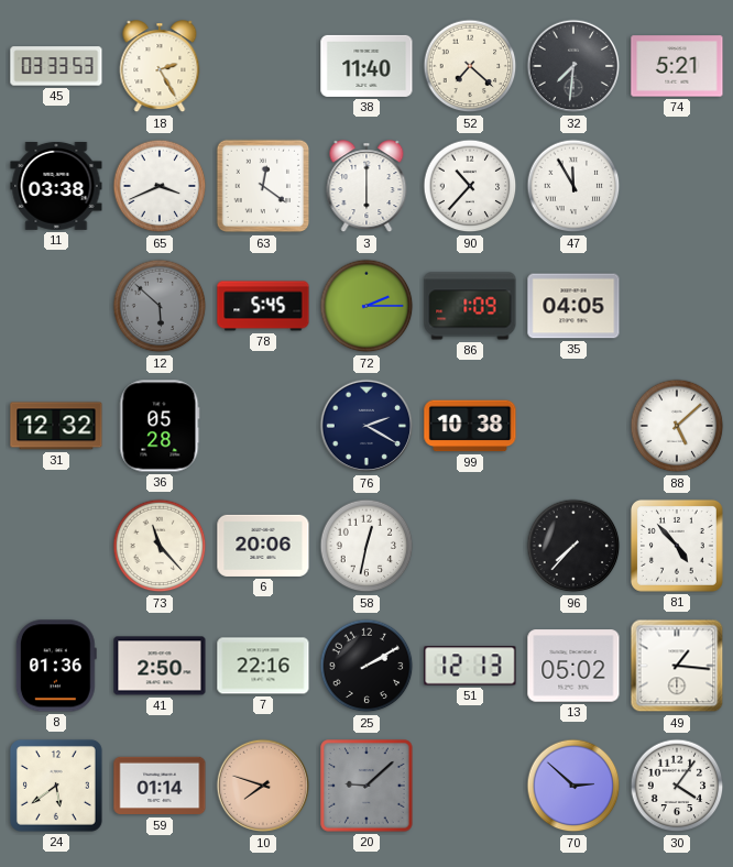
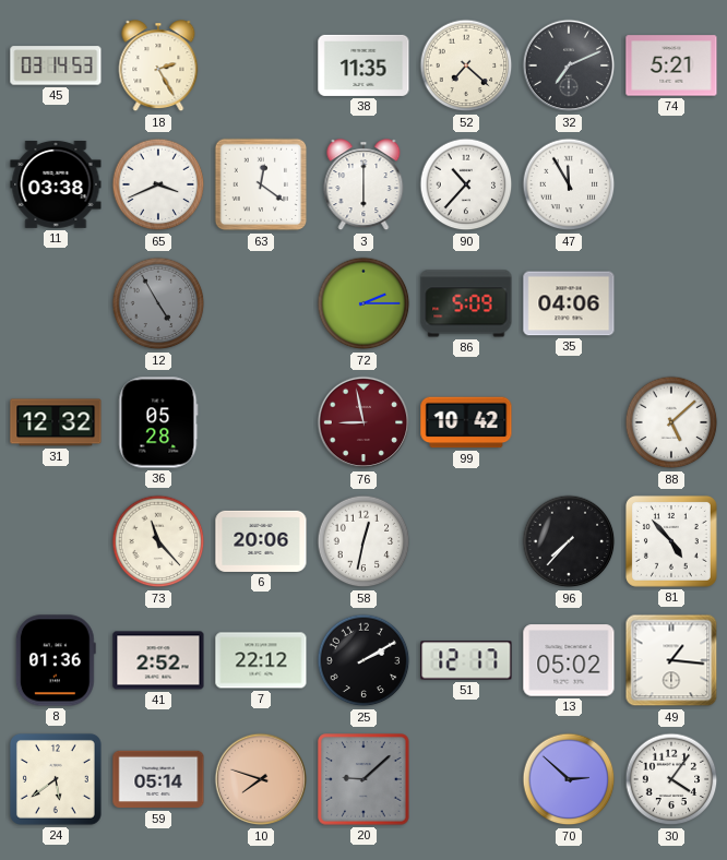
45: 03:33 -> 03:14
38: 11:40 -> 11:35
32: 7:31 -> 7:11
12: 5:52 -> 4:55
78: 5:45 -> none
86: 1:09 -> 5:09
35: 04:05 -> 04:06
76: 2:20 -> 8:58
76 dial: navy -> burgundy
99: 10:38 -> 10:42
41: 2:50 -> 2:52
7: 22:16 -> 22:12
51: 12:13 -> 12:17
59: 01:14 -> 05:14
